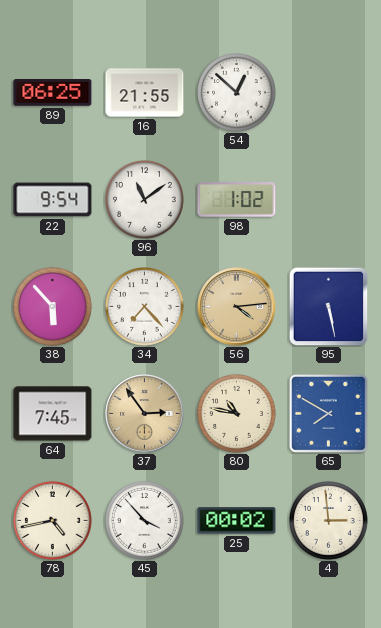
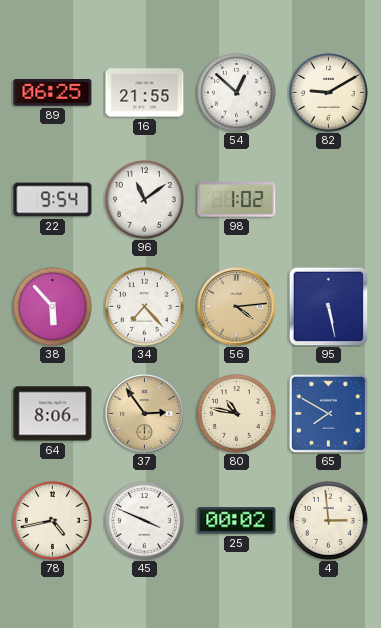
82: none -> 9:10
64: 7:45 -> 8:06
45: 3:53 -> 3:49
